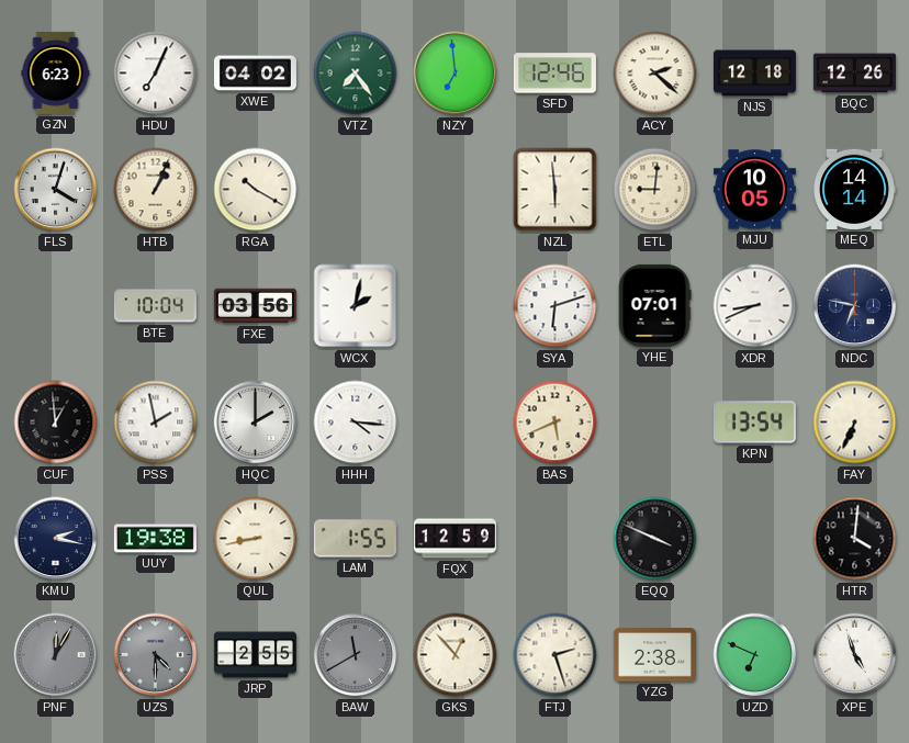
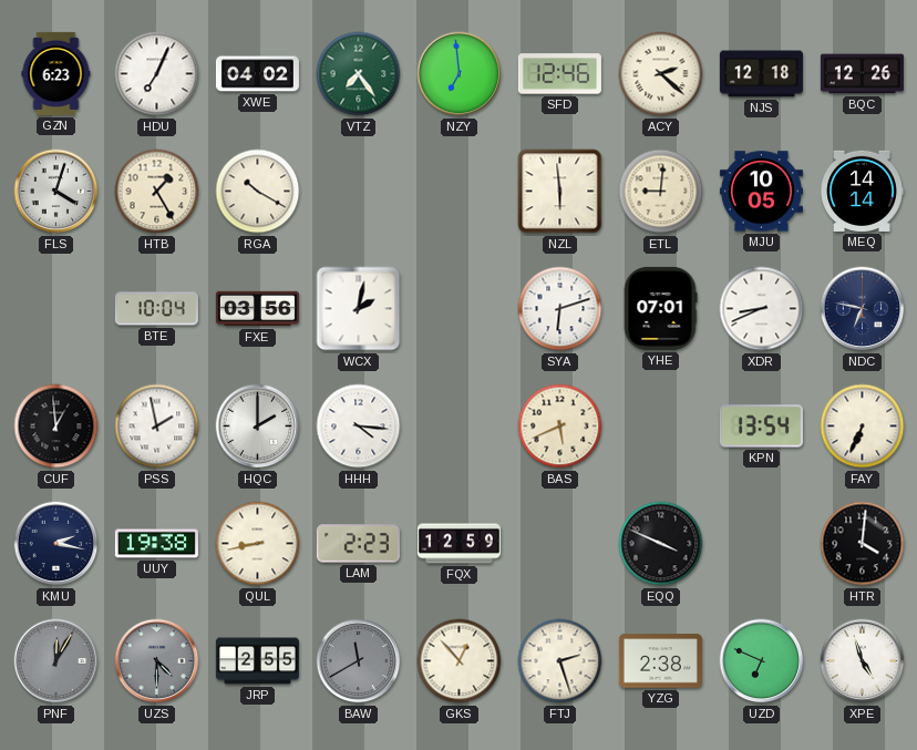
HTB: 1:04 -> 1:25
LAM: 1:55 -> 2:23
